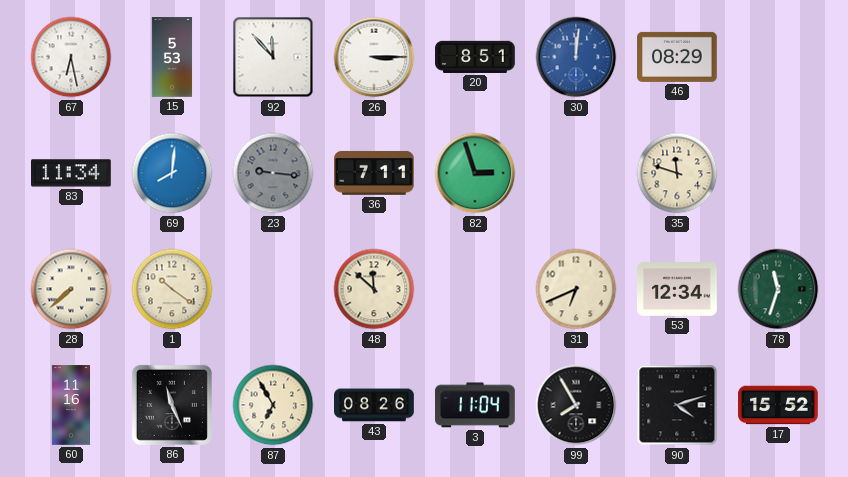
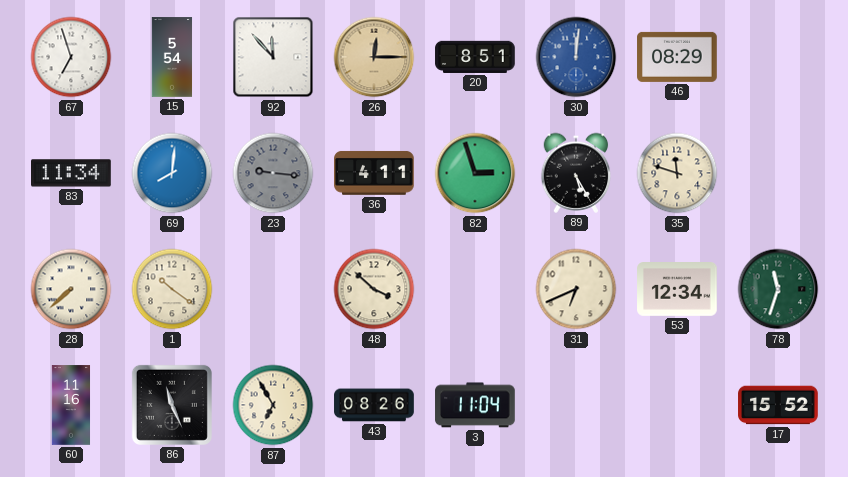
67: 6:28 -> 6:57
15: 5:53 -> 5:54
26: 3:15 -> 12:15
26 dial: white -> champagne
36: 7:11 -> 4:11
89: none -> 5:25
48: 11:52 -> 3:52
99: 7:55 -> none
90: 4:12 -> none
